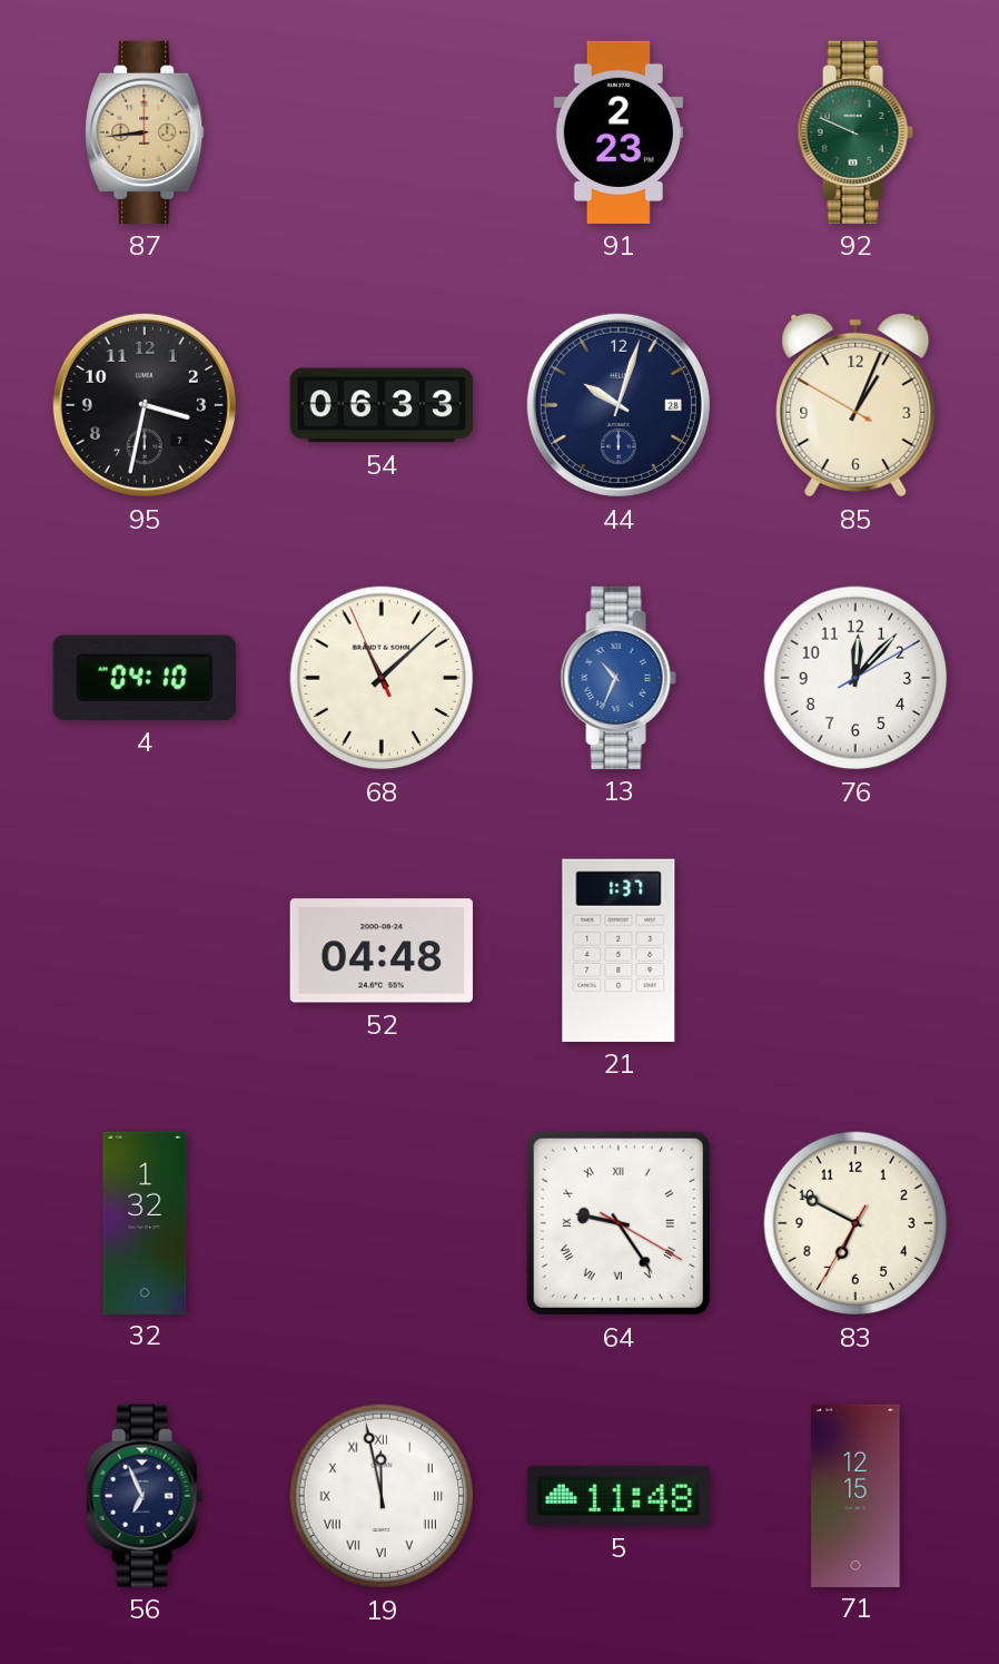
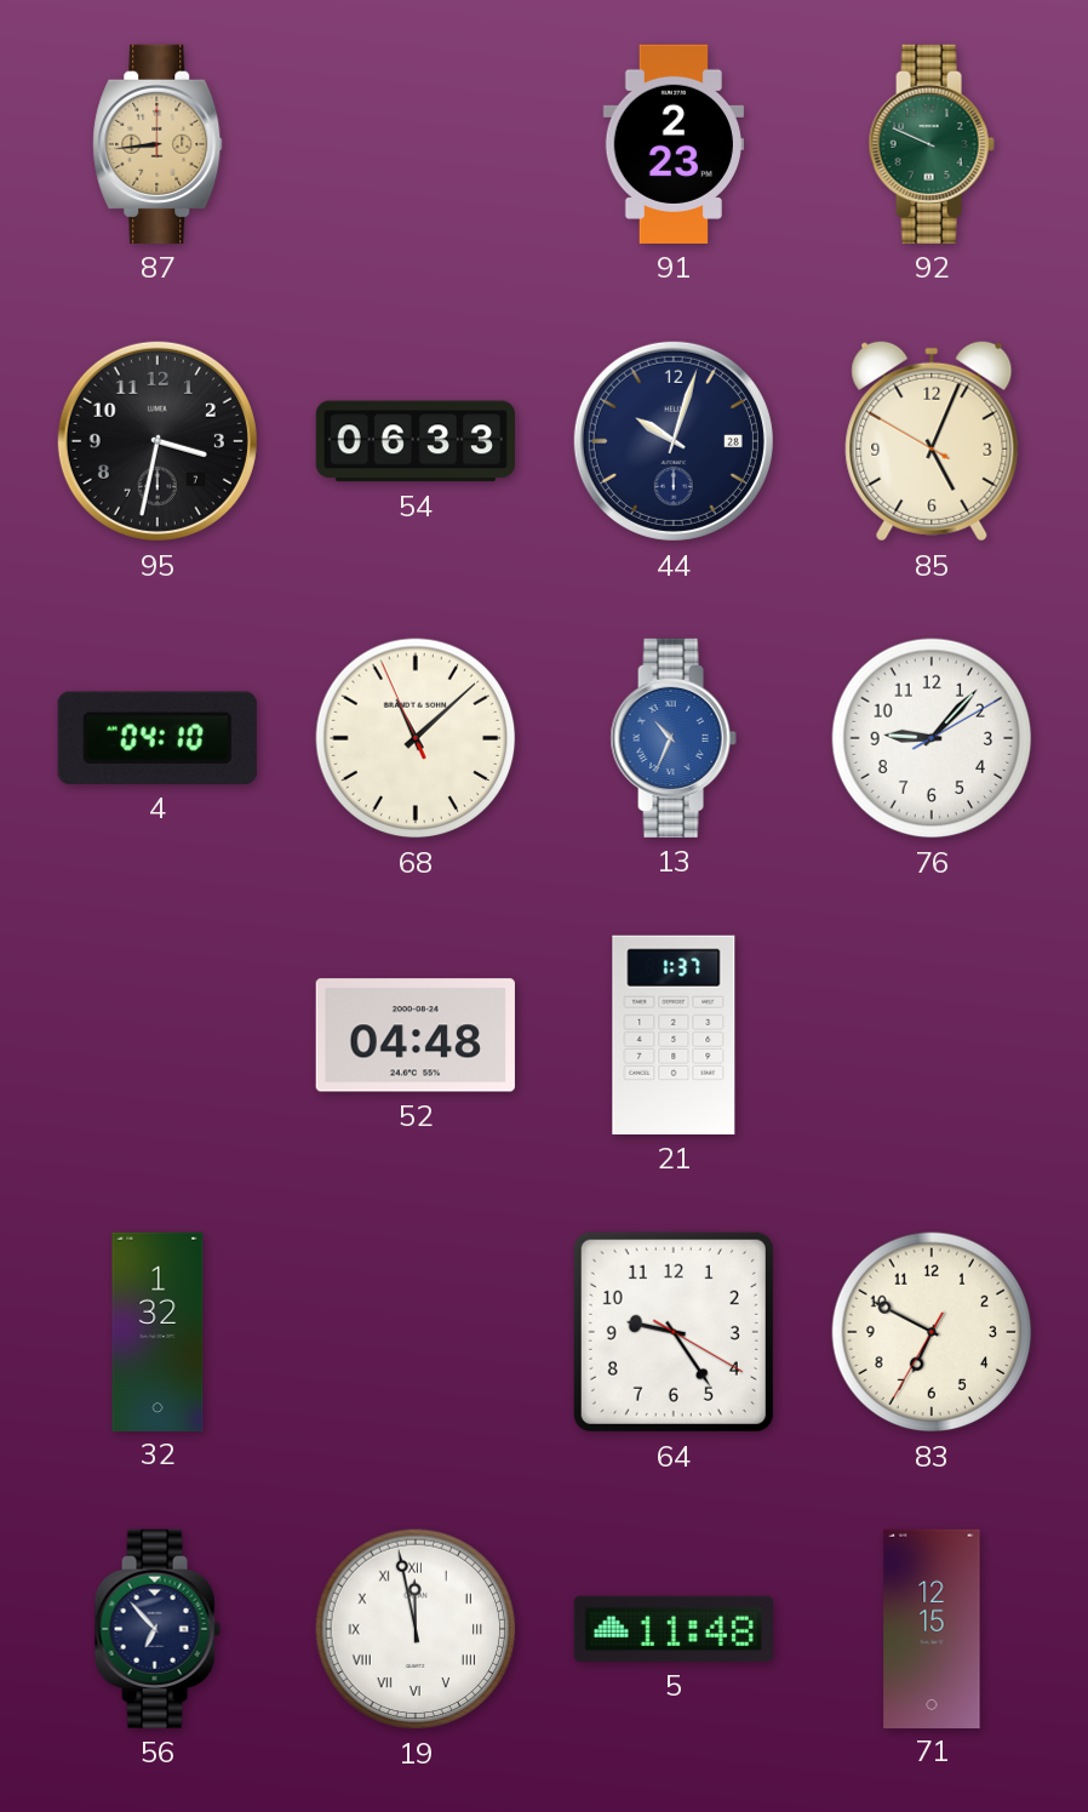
85: 1:03 -> 5:03
76: 12:07 -> 9:07
64 numerals: Roman -> Arabic
56: 6:56 -> 6:53
